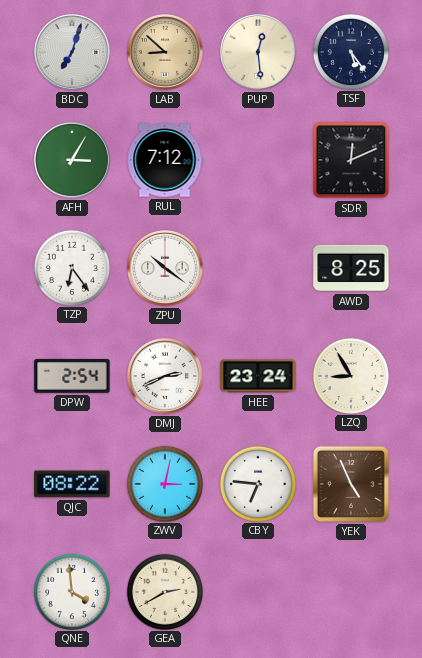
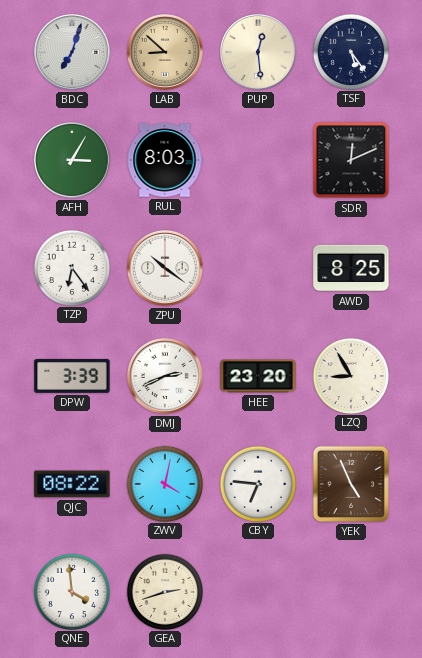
RUL: 7:12 -> 8:03
DPW: 2:54 -> 3:39
HEE: 23:24 -> 23:20
ZWV: 3:02 -> 4:02
GEA: 2:40 -> 2:42
